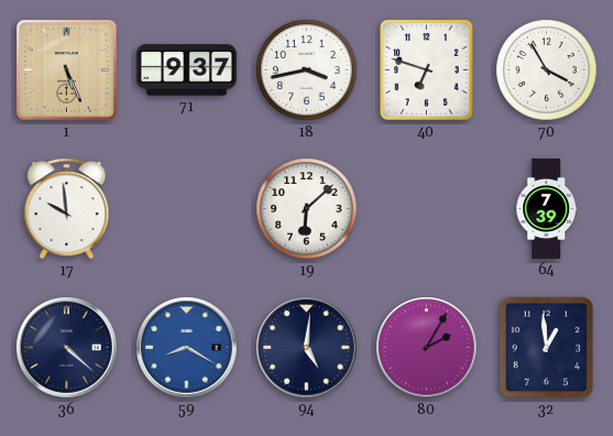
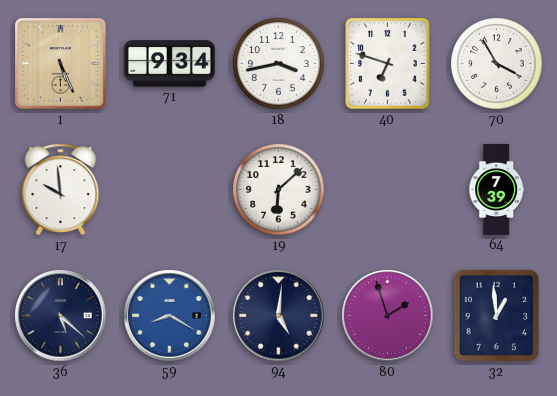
71: 9:37 -> 9:34
36: 4:22 -> 5:22
80: 2:05 -> 1:57
